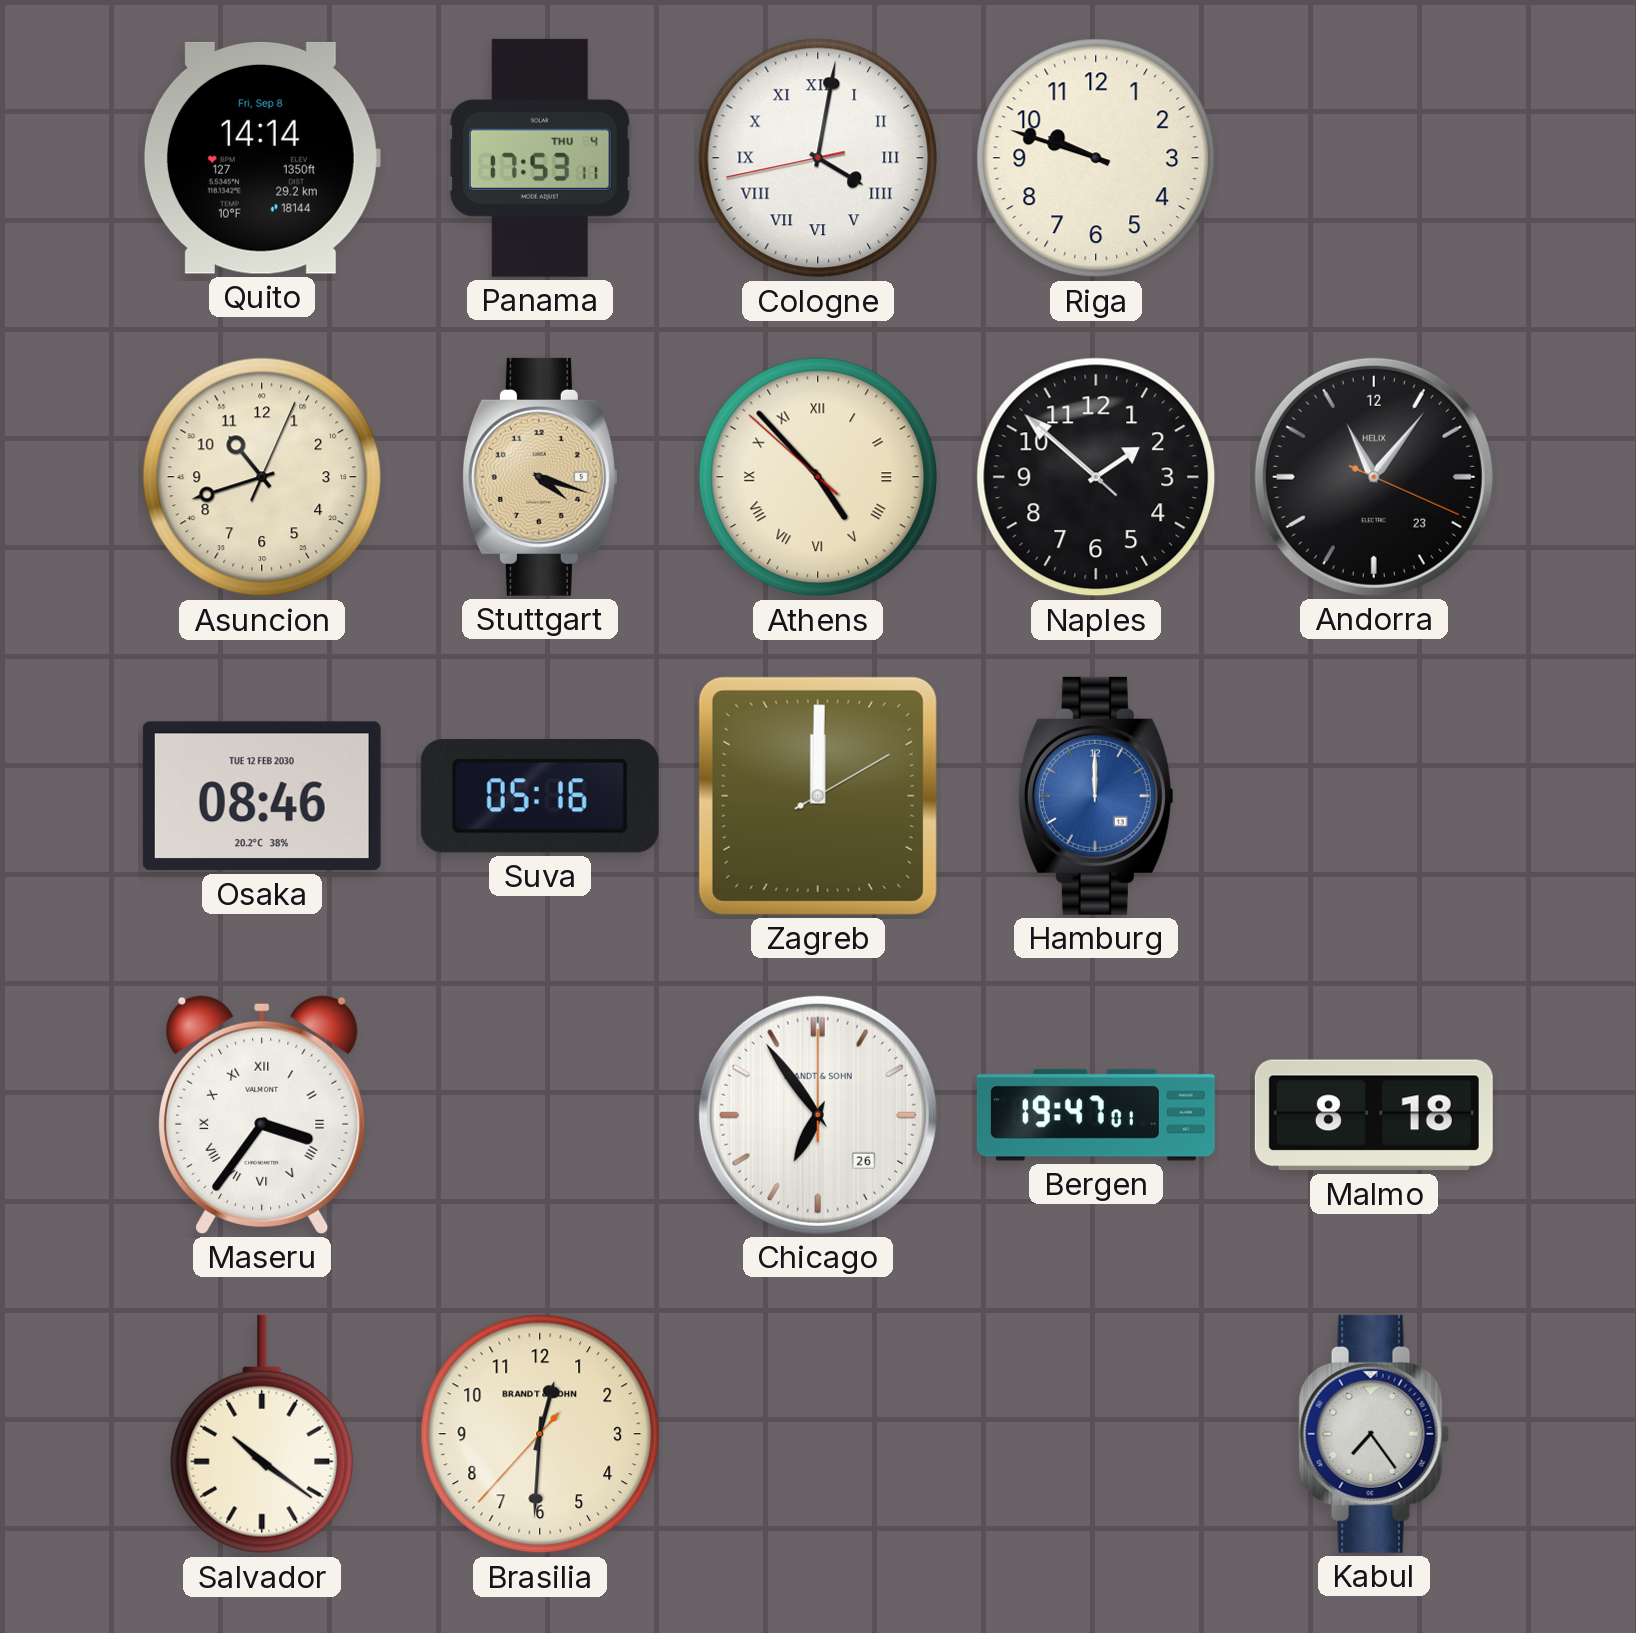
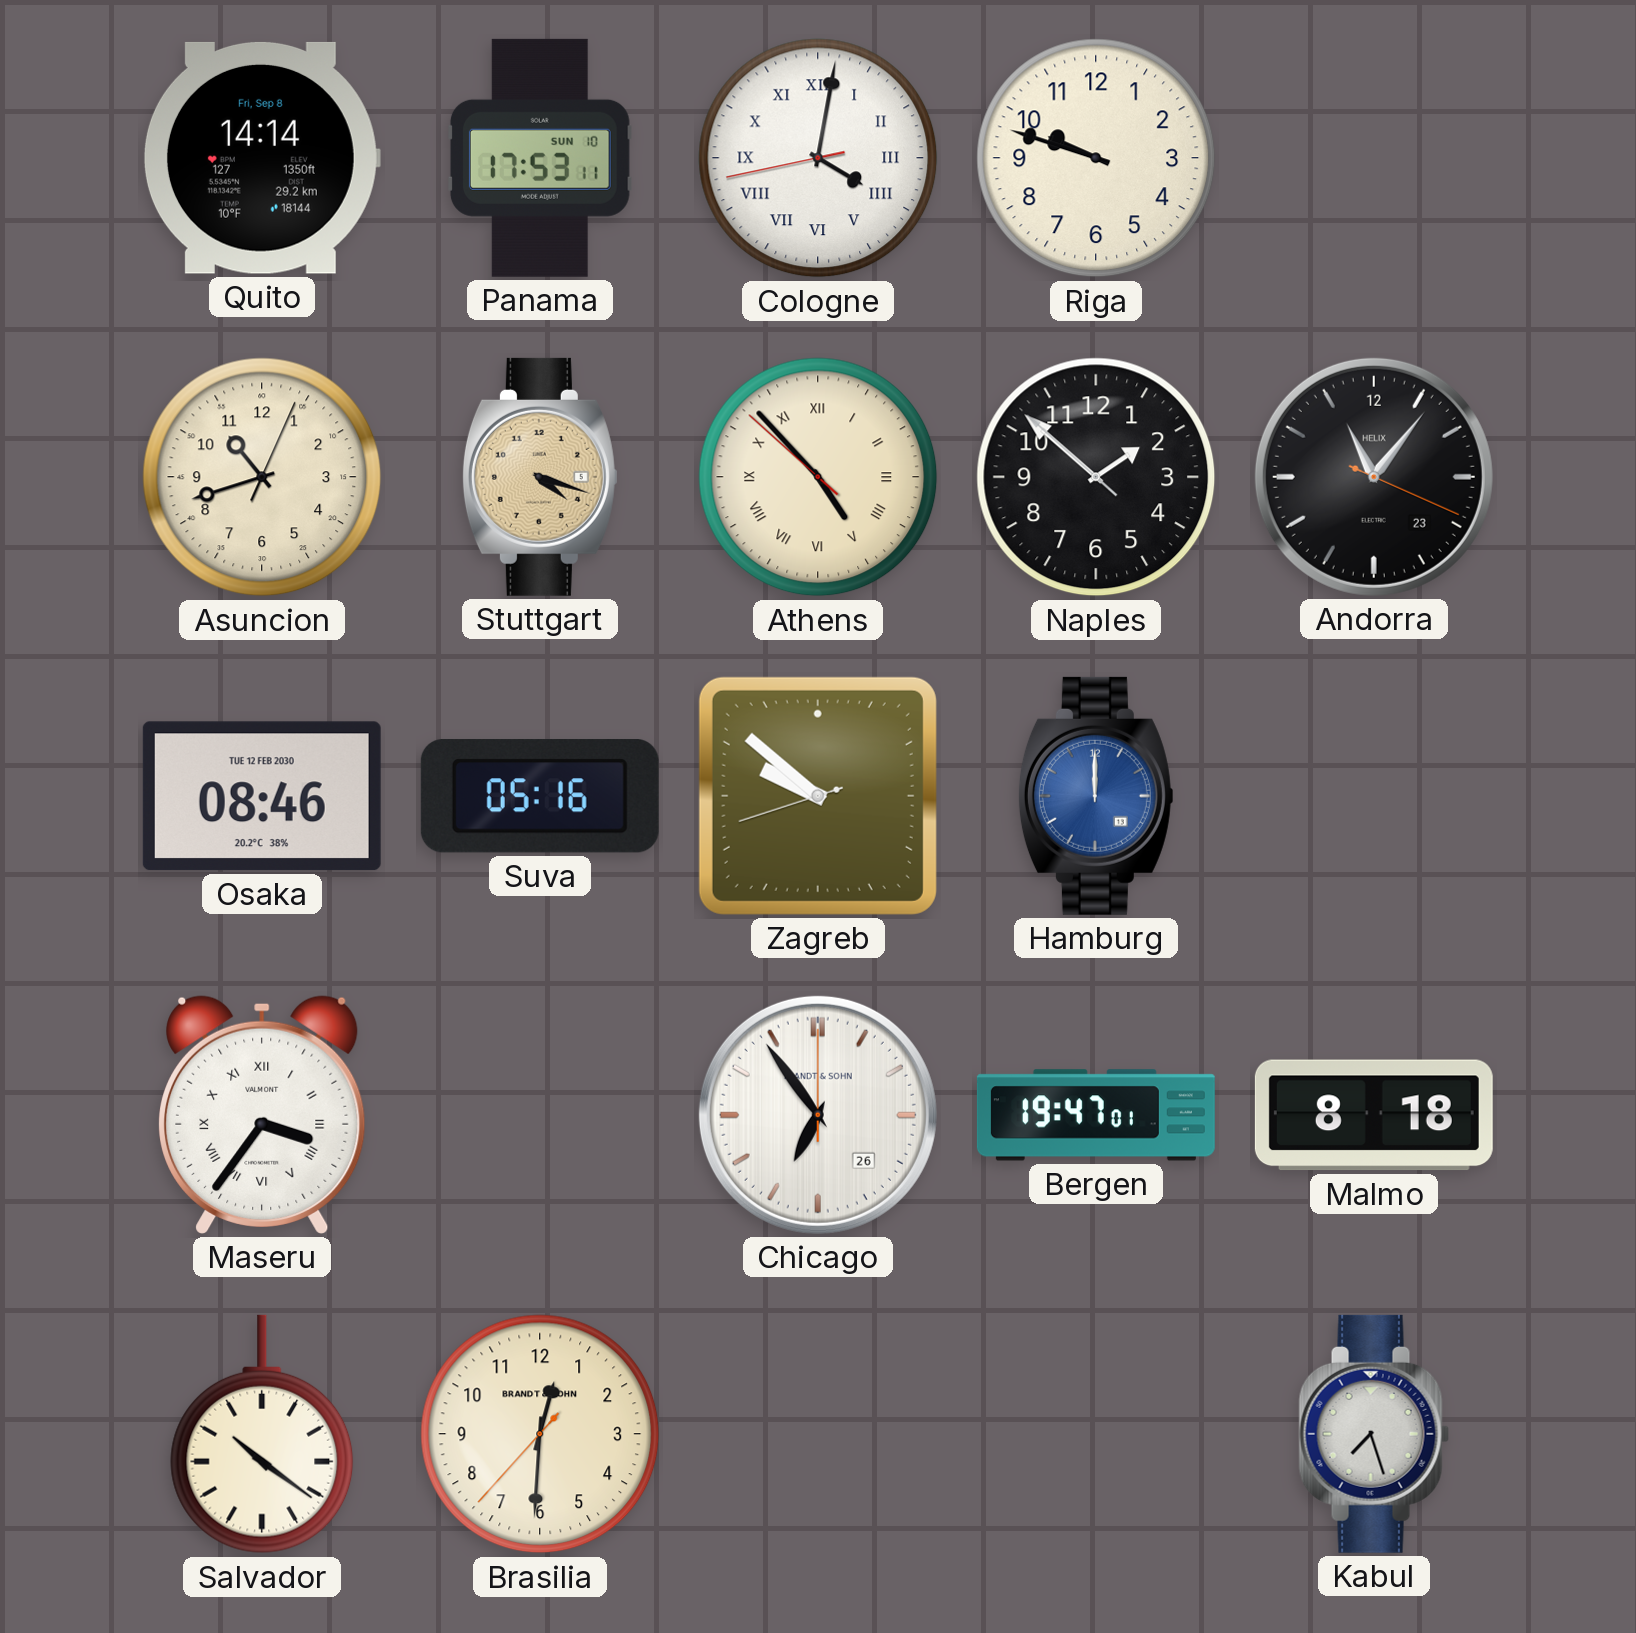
Panama date: THU 4 -> SUN 10
Zagreb: 12:00 -> 9:51
Kabul: 7:24 -> 7:27
